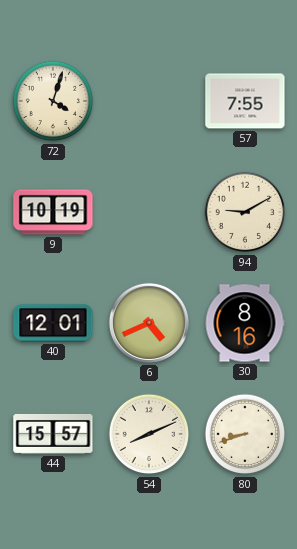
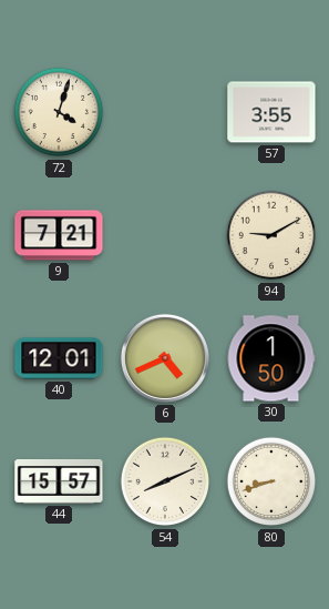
57: 7:55 -> 3:55
9: 10:19 -> 7:21
30: 8:16 -> 1:50
